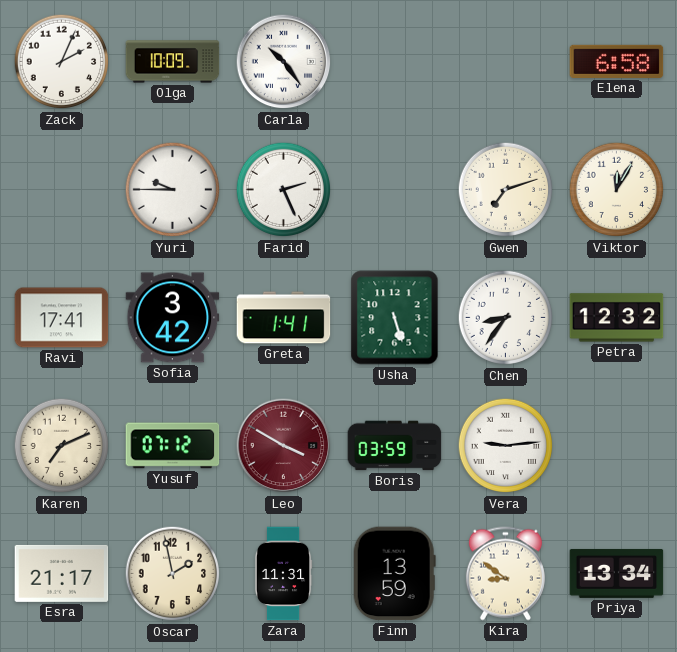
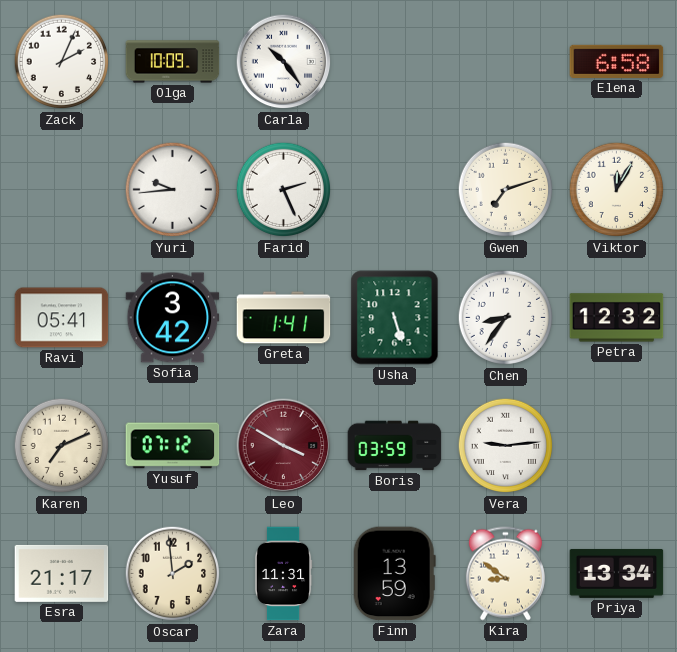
Yuri: 9:45 -> 9:44
Ravi: 17:41 -> 05:41
Oscar: 1:58 -> 1:59
